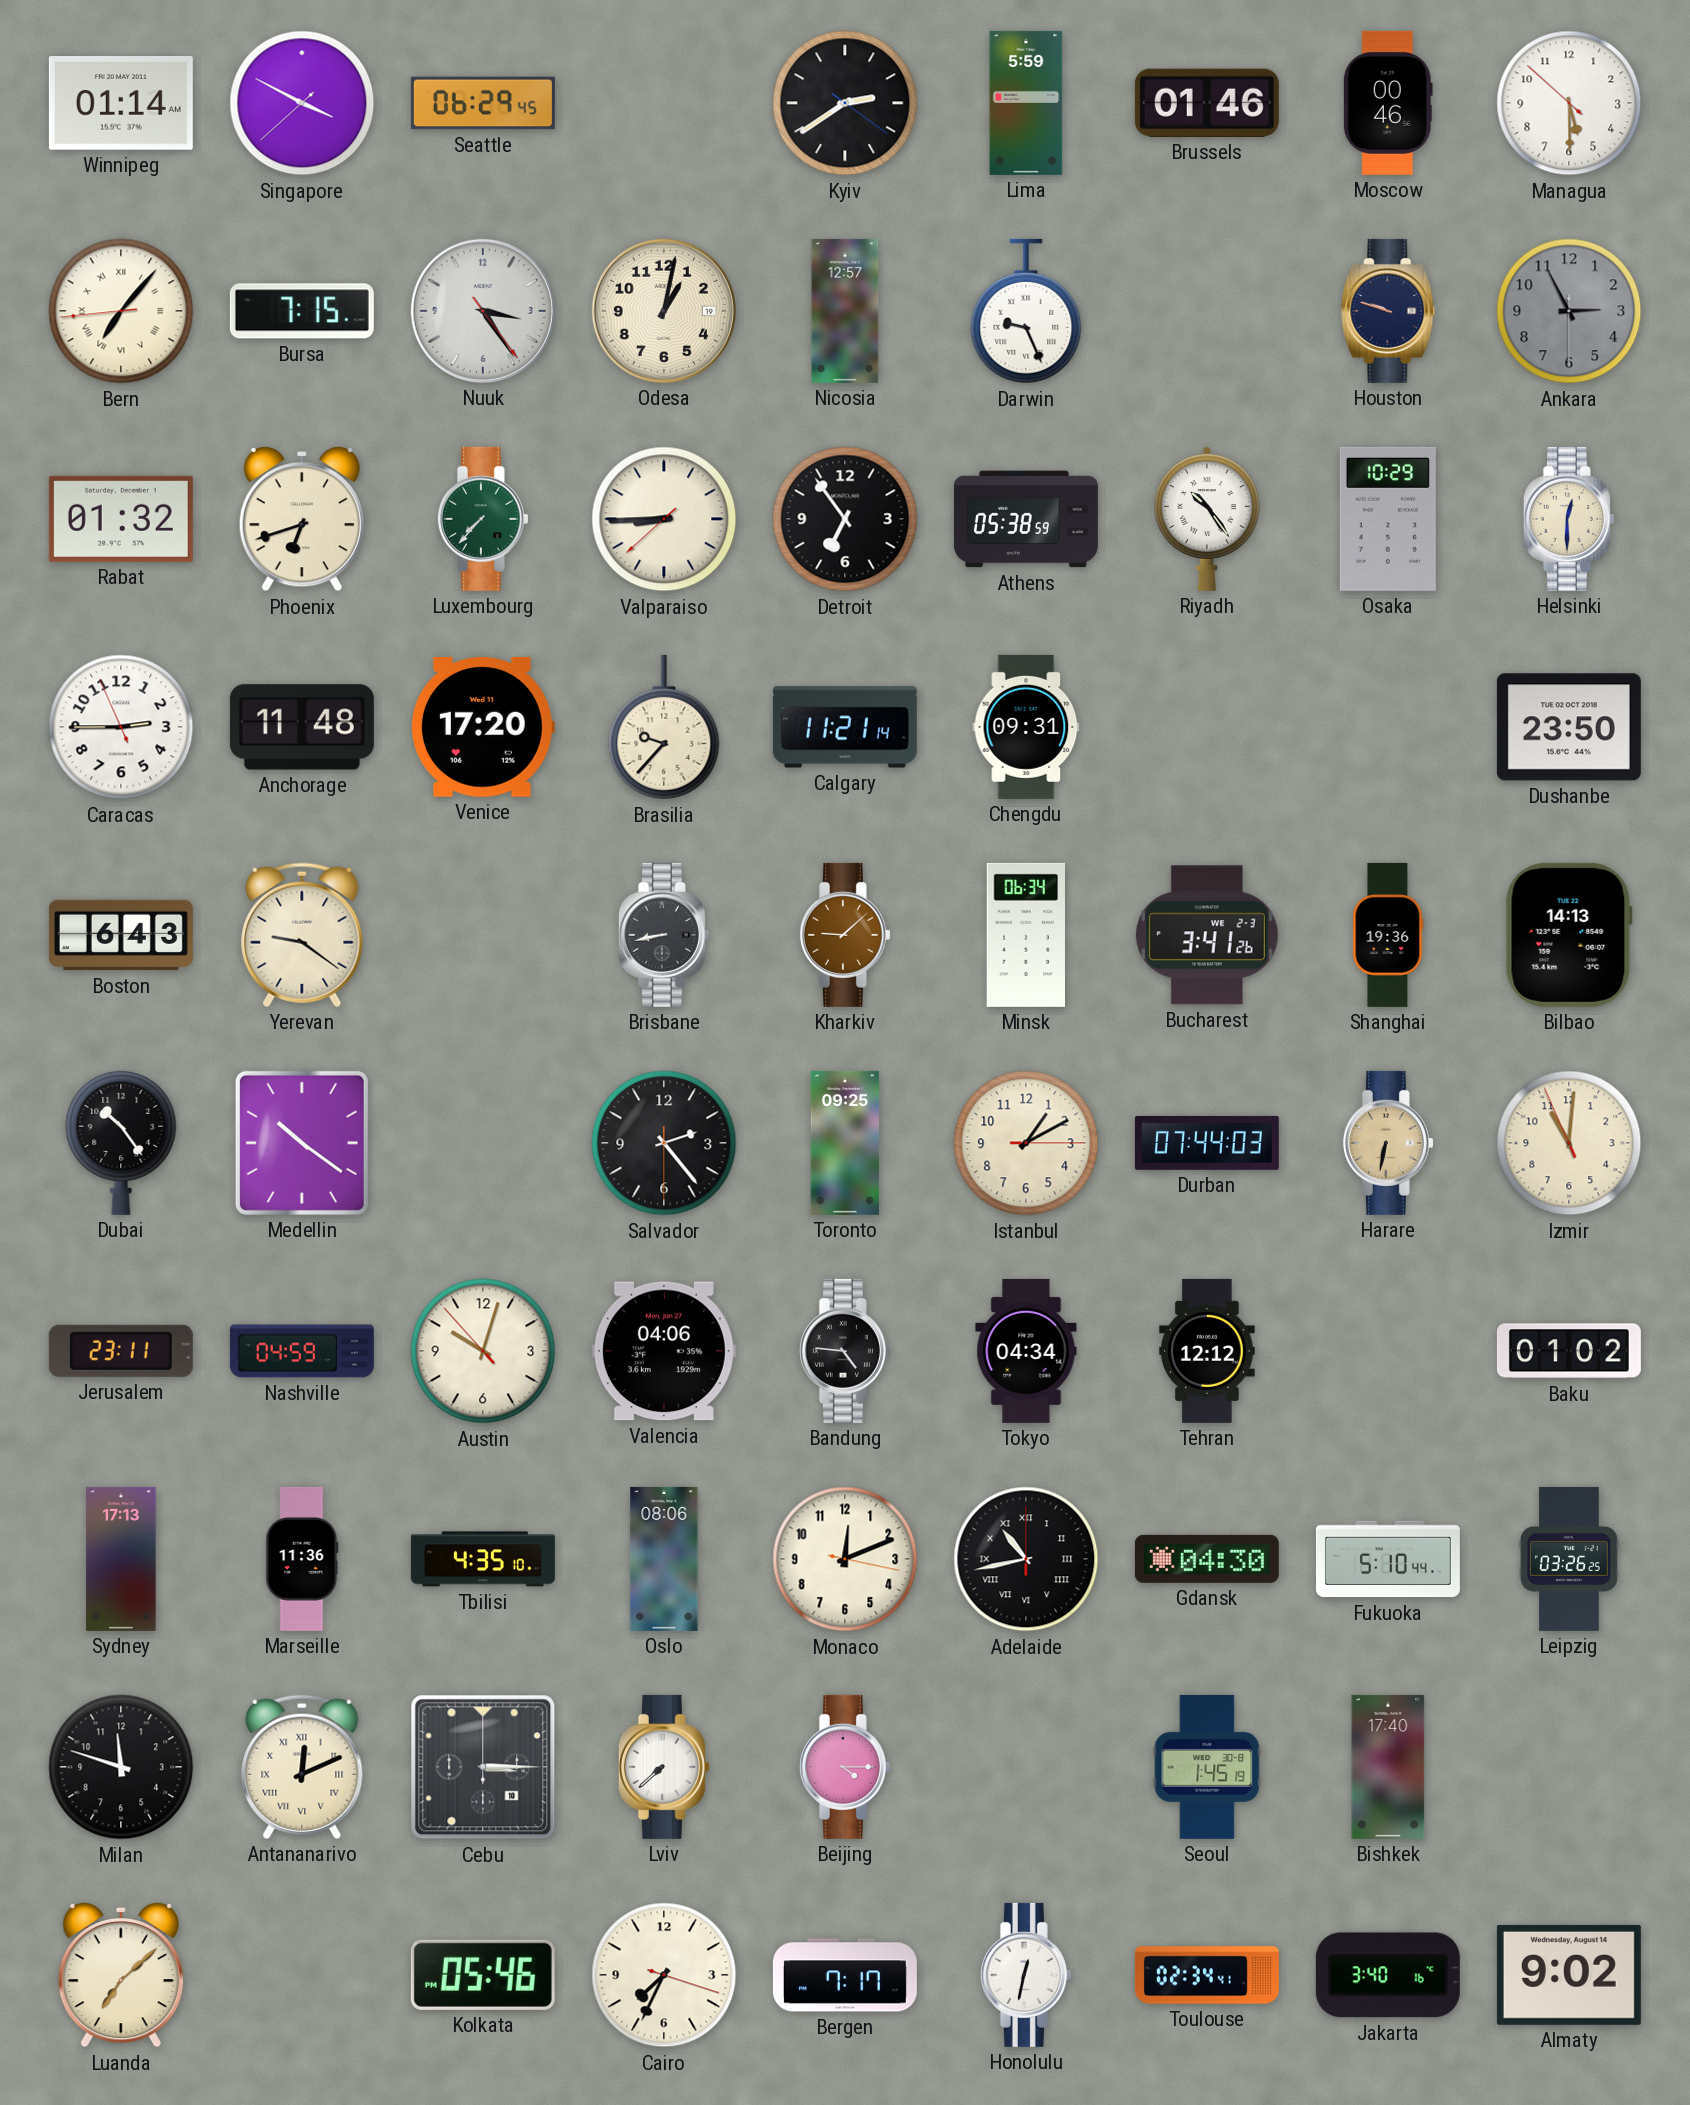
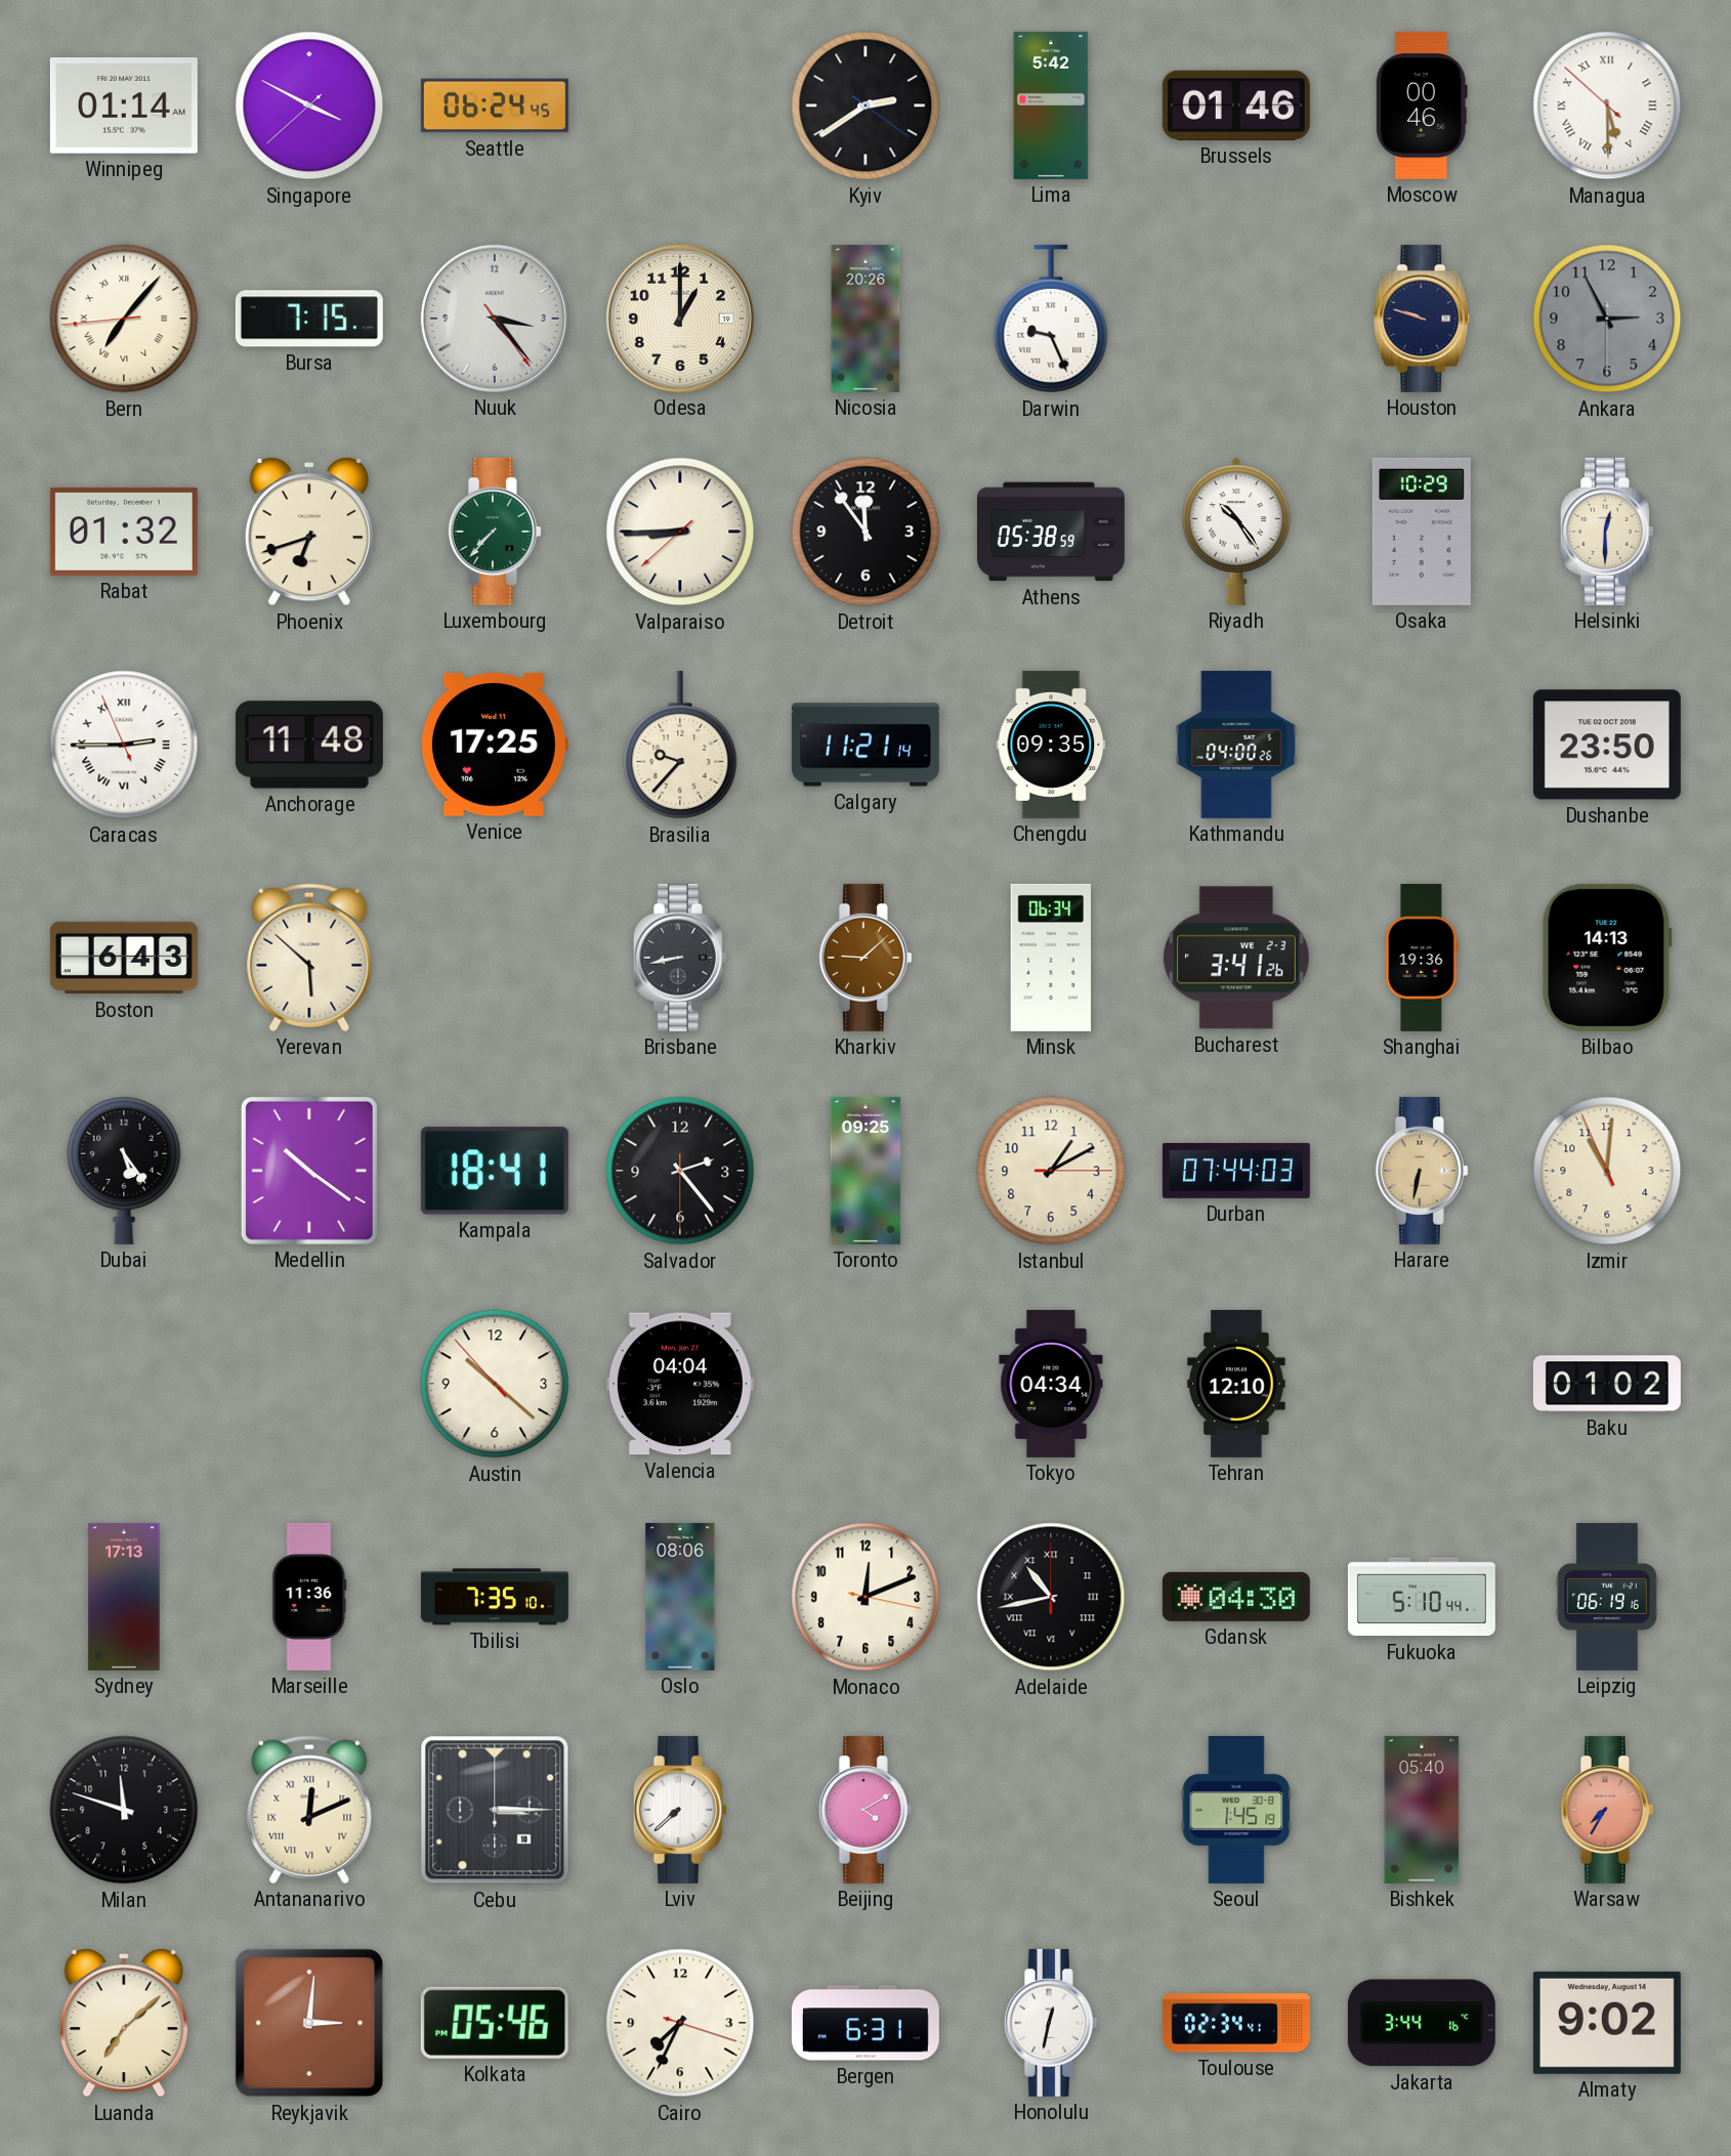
Seattle: 06:29 -> 06:24
Lima: 5:59 -> 5:42
Managua numerals: Arabic -> Roman
Nuuk: 3:24 -> 3:23
Odesa: 1:02 -> 1:00
Nicosia: 12:57 -> 20:26
Detroit: 6:54 -> 11:54
Caracas numerals: Arabic -> Roman
Venice: 17:20 -> 17:25
Chengdu: 09:31 -> 09:35
Kathmandu: none -> 04:00
Yerevan: 9:21 -> 5:52
Dubai: 10:24 -> 5:24
Kampala: none -> 18:41
Jerusalem: 23:11 -> none
Nashville: 04:59 -> none
Austin: 10:02 -> 10:21
Valencia: 04:06 -> 04:04
Bandung: 4:46 -> none
Tehran: 12:12 -> 12:10
Tbilisi: 4:35 -> 7:35
Leipzig: 03:26 -> 06:19
Beijing: 4:15 -> 4:10
Bishkek: 17:40 -> 05:40
Warsaw: none -> 7:35
Reykjavik: none -> 3:01
Bergen: 7:17 -> 6:31
Jakarta: 3:40 -> 3:44
